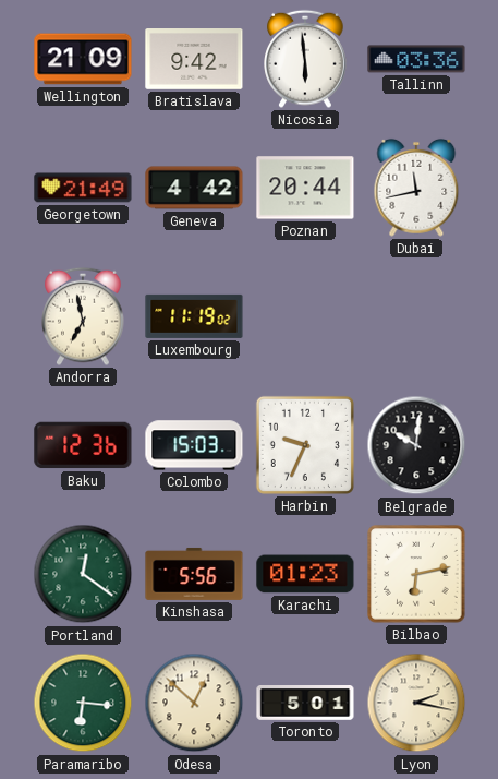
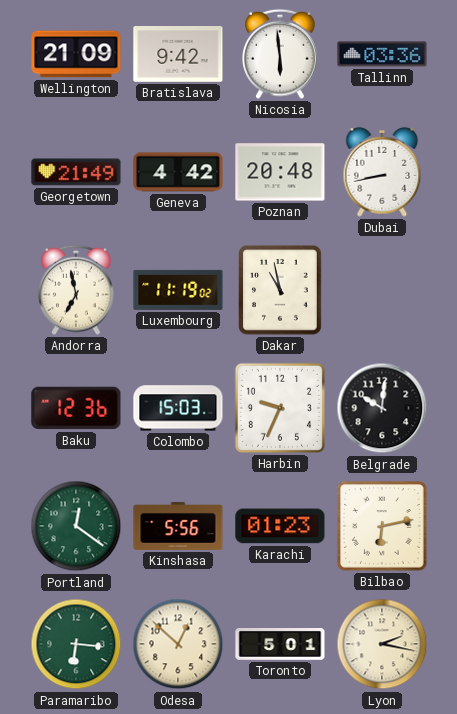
Poznan: 20:44 -> 20:48
Dubai: 11:43 -> 8:43
Dakar: none -> 10:58
